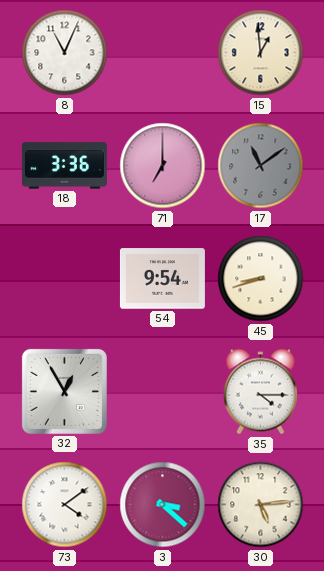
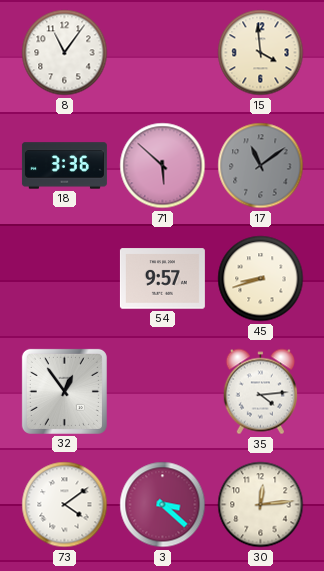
8: 11:04 -> 11:06
15: 12:59 -> 3:59
71: 7:00 -> 5:52
54: 9:54 -> 9:57
32: 12:55 -> 12:54
35: 4:15 -> 4:14
30: 5:14 -> 12:14
